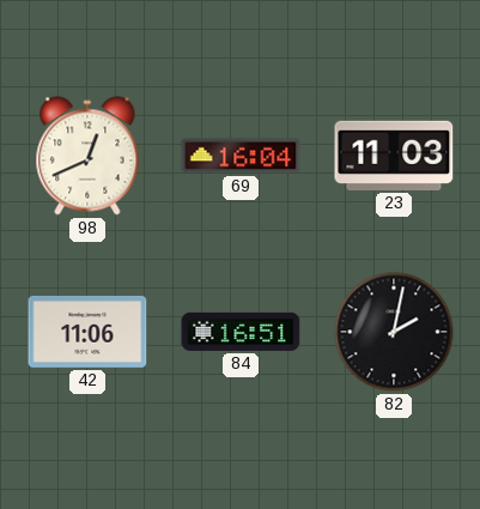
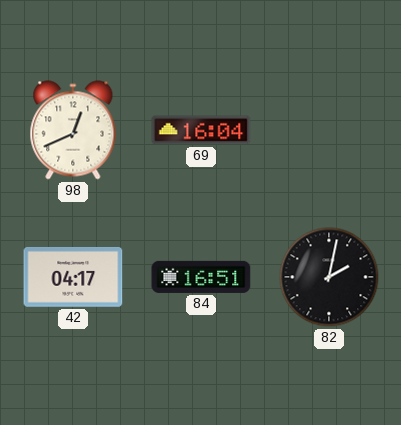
23: 11:03 -> none
42: 11:06 -> 04:17
